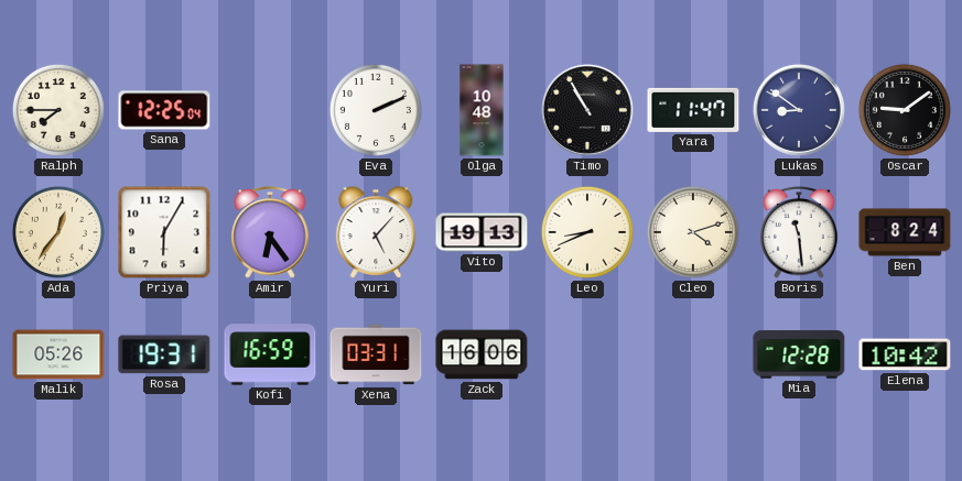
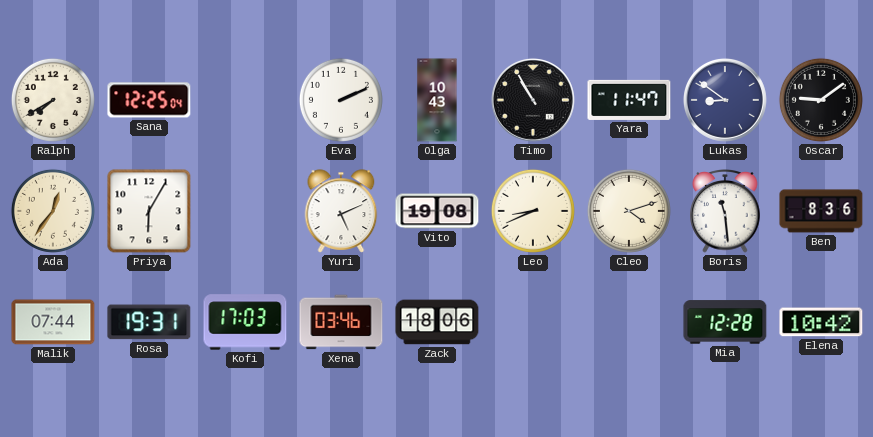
Ralph: 7:45 -> 7:40
Olga: 10:48 -> 10:43
Amir: 6:24 -> none
Yuri: 5:07 -> 5:11
Vito: 19:13 -> 19:08
Ben: 8:24 -> 8:36
Malik: 05:26 -> 07:44
Kofi: 16:59 -> 17:03
Xena: 03:31 -> 03:46
Zack: 16:06 -> 18:06
